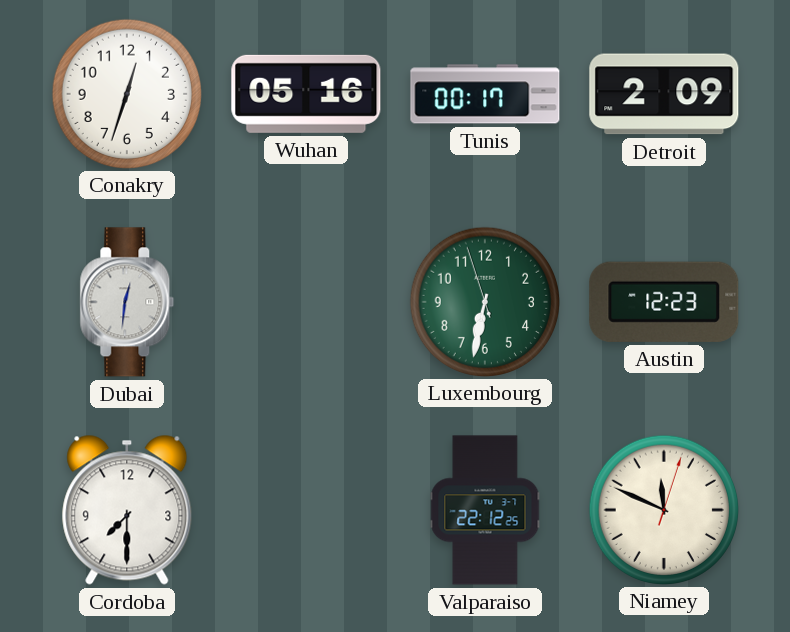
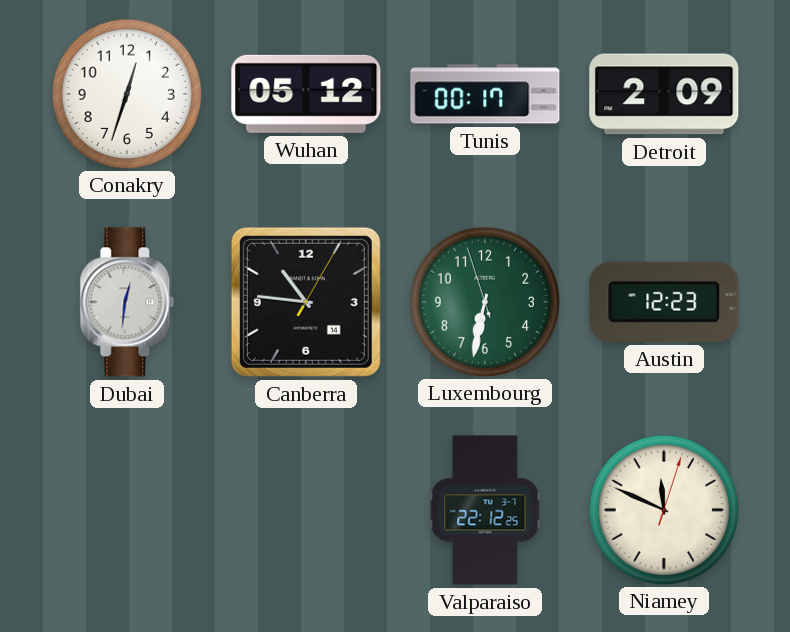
Wuhan: 05:16 -> 05:12
Canberra: none -> 10:46
Cordoba: 7:30 -> none
